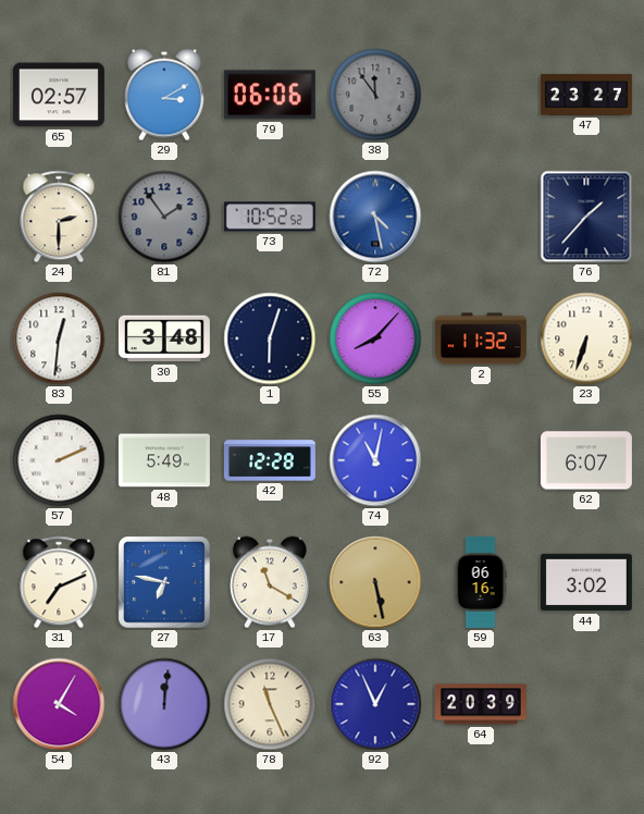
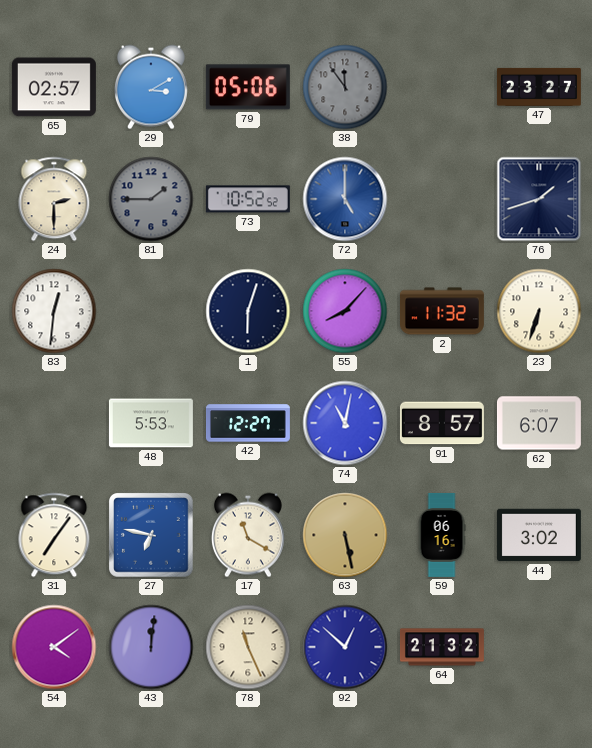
79: 06:06 -> 05:06
81: 1:54 -> 1:45
72: 4:28 -> 5:00
76: 1:37 -> 1:42
30: 3:48 -> none
57: 2:11 -> none
48: 5:49 -> 5:53
42: 12:28 -> 12:27
91: none -> 8:57
31: 7:11 -> 7:06
54: 4:05 -> 4:09
92: 12:56 -> 12:52
64: 20:39 -> 21:32
